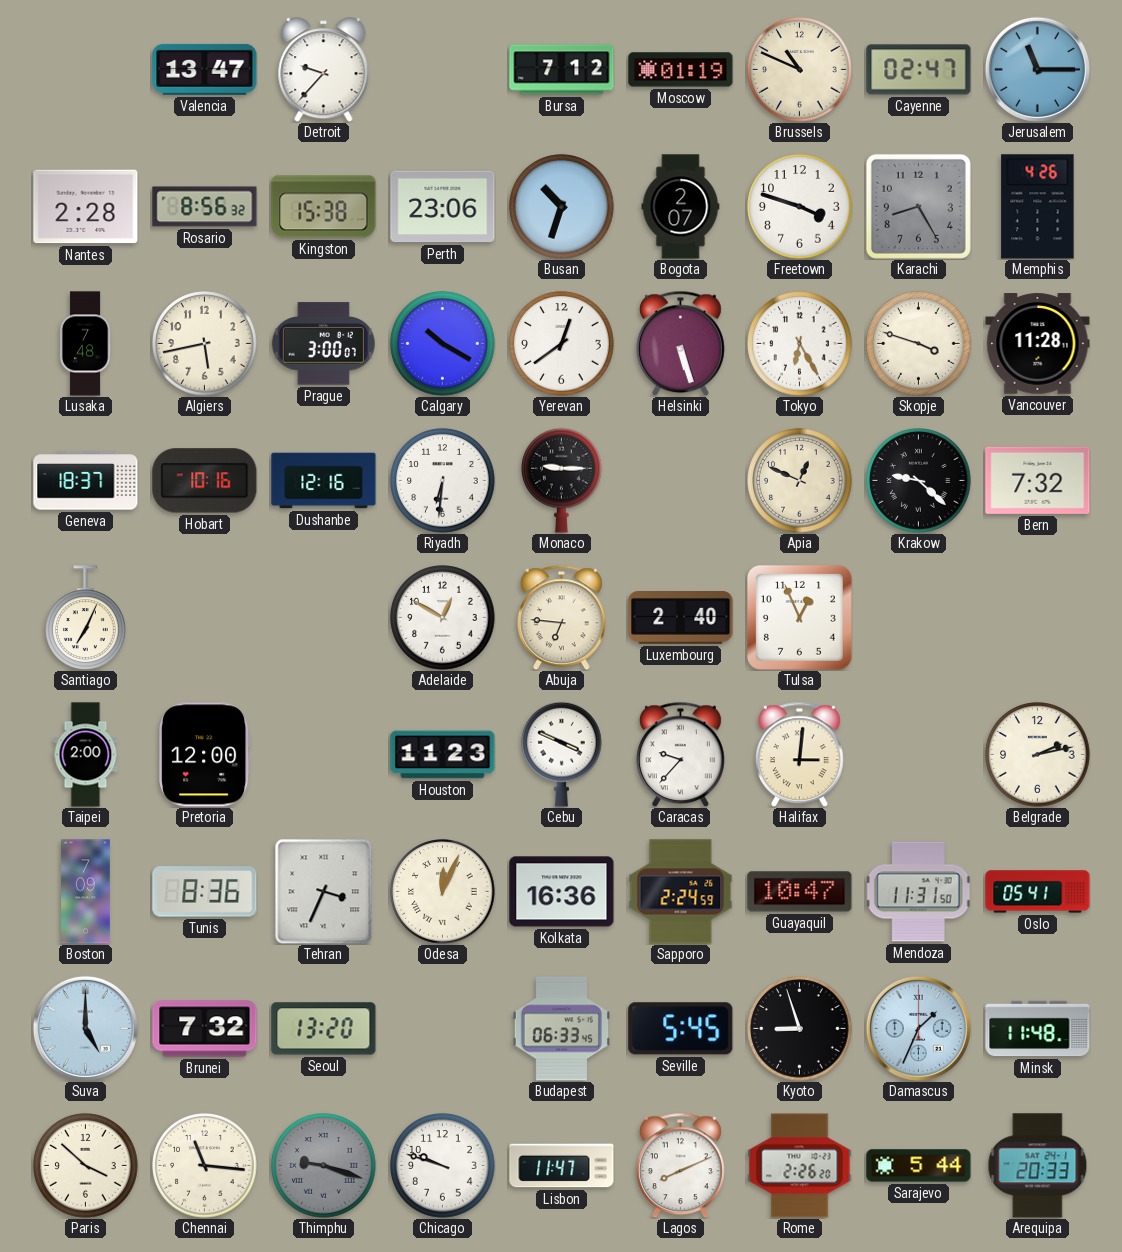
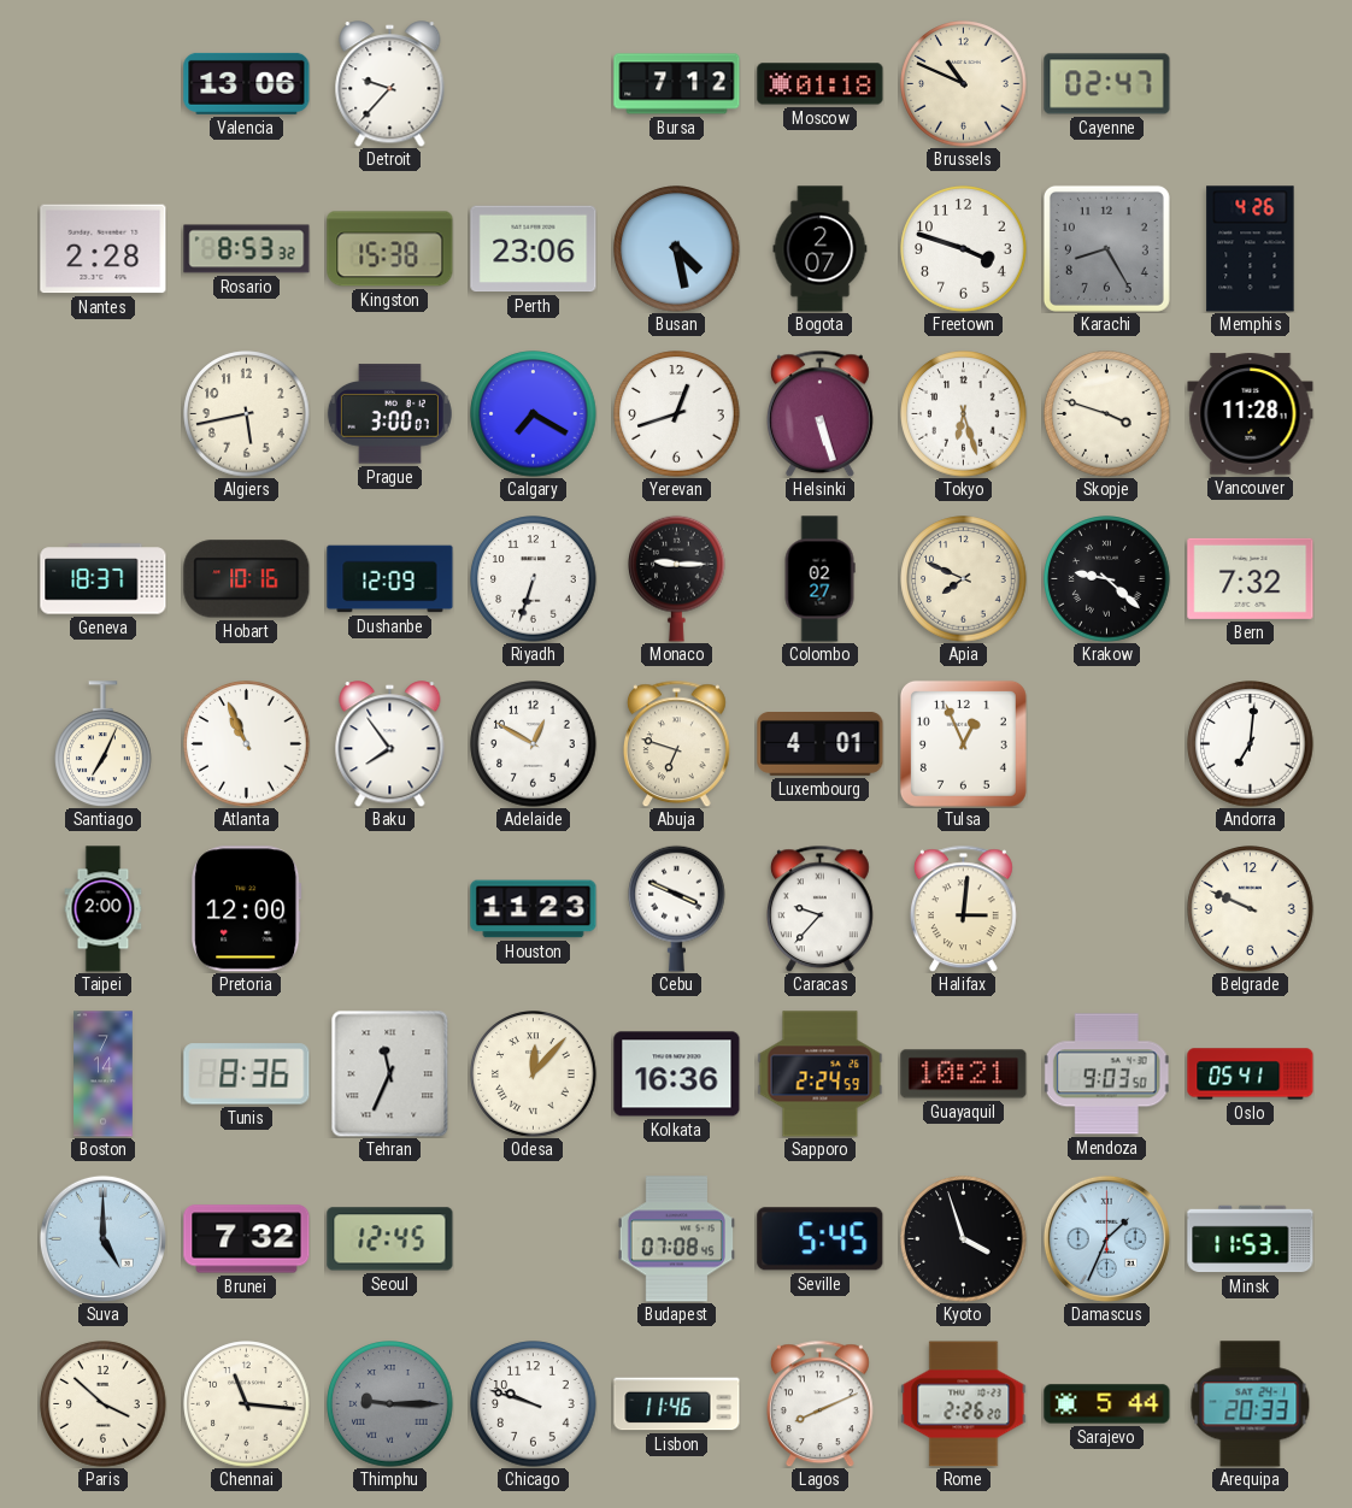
Valencia: 13:47 -> 13:06
Moscow: 01:19 -> 01:18
Jerusalem: 11:15 -> none
Rosario: 8:56 -> 8:53
Busan: 10:33 -> 4:28
Lusaka: 7:48 -> none
Calgary: 10:20 -> 7:20
Yerevan: 12:39 -> 12:42
Tokyo: 6:25 -> 6:27
Dushanbe: 12:16 -> 12:09
Riyadh: 6:31 -> 6:33
Colombo: none -> 02:27
Apia: 12:49 -> 7:49
Atlanta: none -> 10:56
Baku: none -> 7:54
Abuja: 6:46 -> 6:48
Luxembourg: 2:40 -> 4:01
Andorra: none -> 7:01
Belgrade: 2:13 -> 9:49
Boston: 7:09 -> 7:14
Tehran: 3:34 -> 11:34
Odesa: 12:04 -> 12:07
Guayaquil: 10:47 -> 10:21
Mendoza: 11:31 -> 9:03
Seoul: 13:20 -> 12:45
Budapest: 06:33 -> 07:08
Kyoto: 8:57 -> 3:57
Minsk: 11:48 -> 11:53
Thimphu: 9:18 -> 9:15
Lisbon: 11:47 -> 11:46
